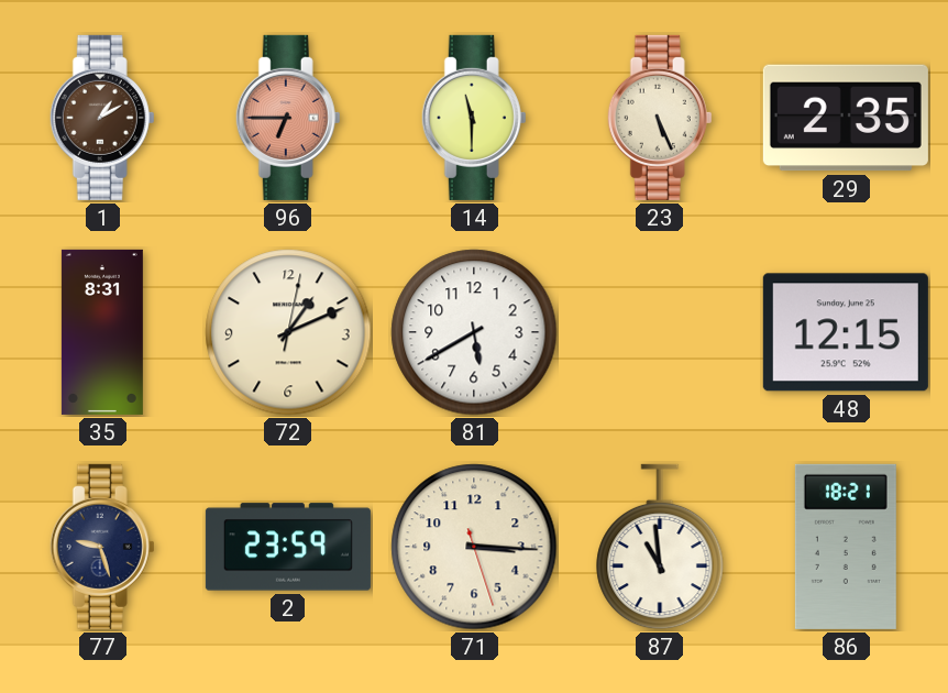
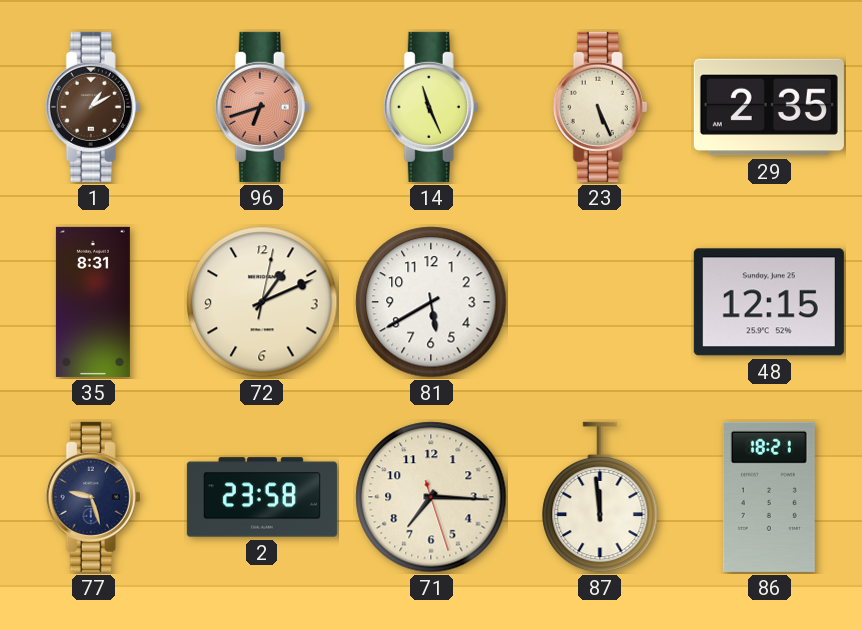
96: 6:45 -> 6:42
14: 11:30 -> 11:26
2: 23:59 -> 23:58
71: 3:15 -> 7:15
87: 10:59 -> 11:59
